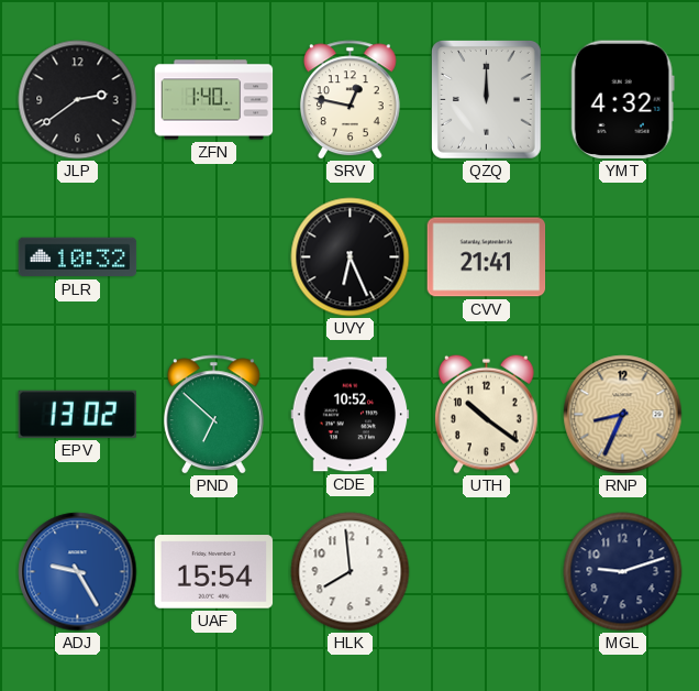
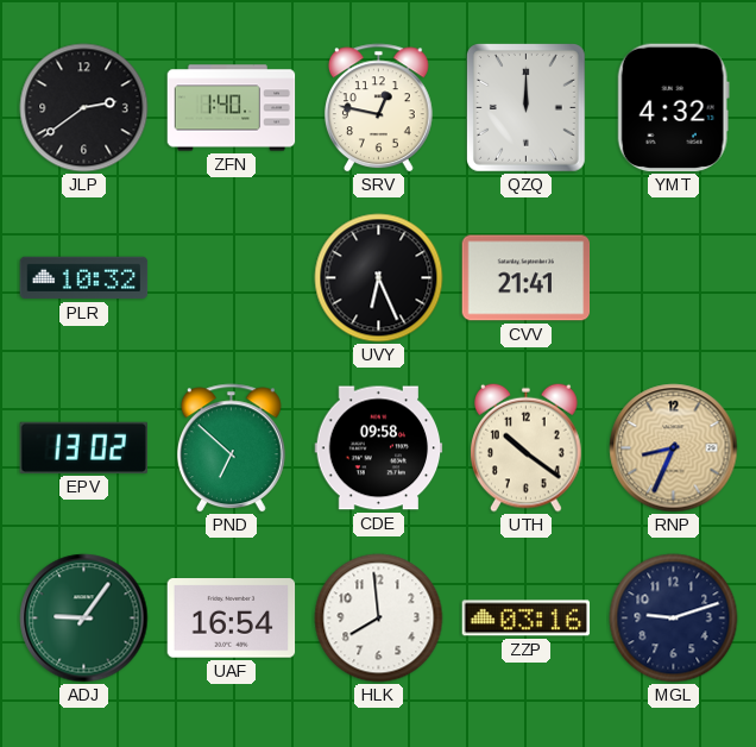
CDE: 10:52 -> 09:58
ADJ: 9:25 -> 9:06
ADJ dial: blue -> green
UAF: 15:54 -> 16:54
ZZP: none -> 03:16
